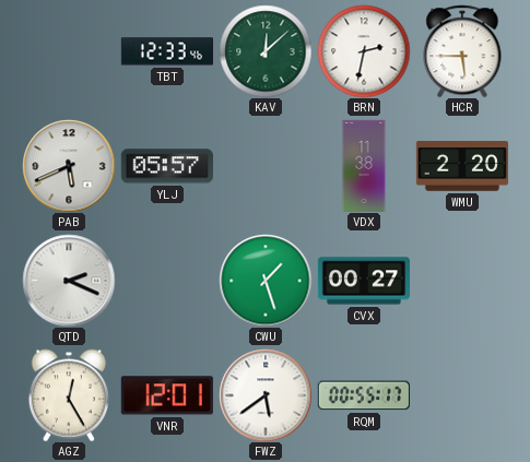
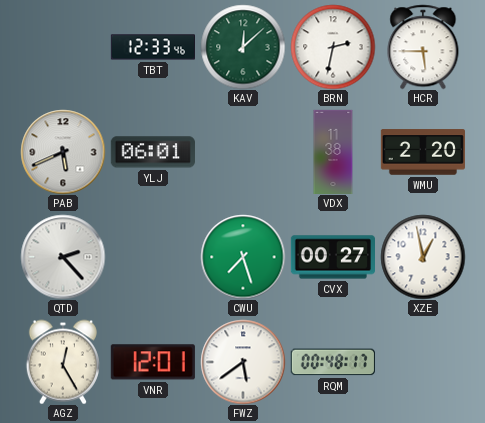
YLJ: 05:57 -> 06:01
QTD: 2:19 -> 2:23
CWU: 1:27 -> 7:27
XZE: none -> 12:58
RQM: 00:55 -> 00:48
